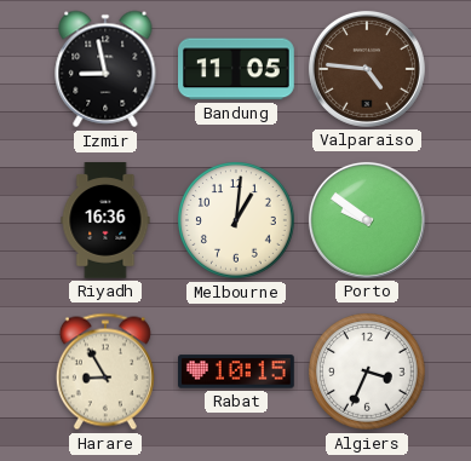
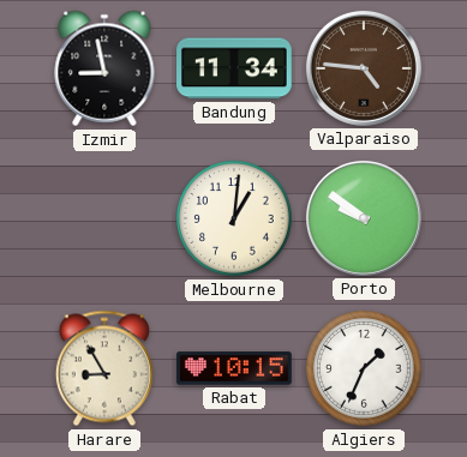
Bandung: 11:05 -> 11:34
Riyadh: 16:36 -> none
Algiers: 3:34 -> 1:34
